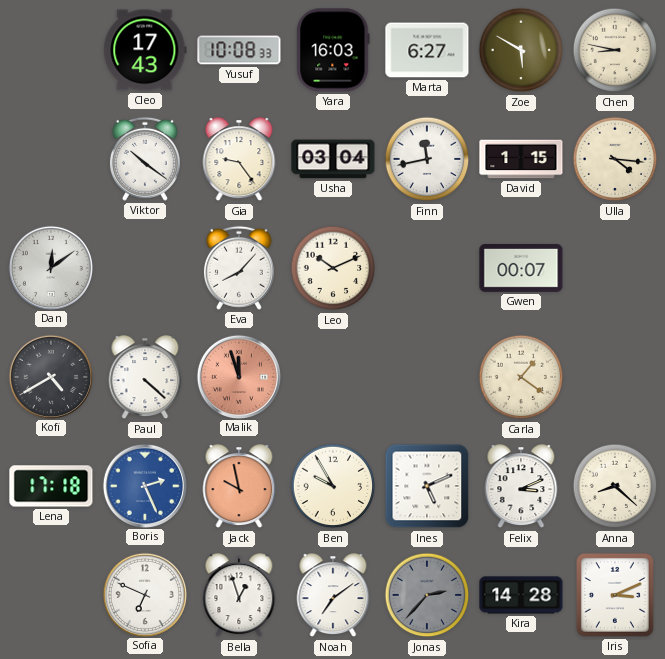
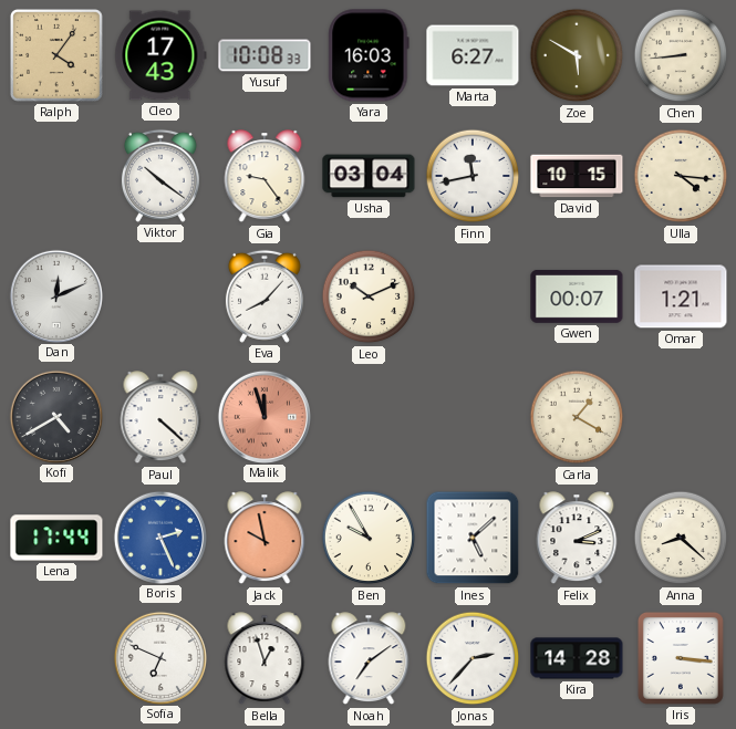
Ralph: none -> 4:06
Chen: 8:47 -> 8:44
David: 1:15 -> 10:15
Dan: 12:09 -> 12:11
Omar: none -> 1:21
Carla: 1:21 -> 1:20
Lena: 17:18 -> 17:44
Ines: 5:11 -> 5:08
Jonas dial: grey -> white
Iris: 3:11 -> 3:16
